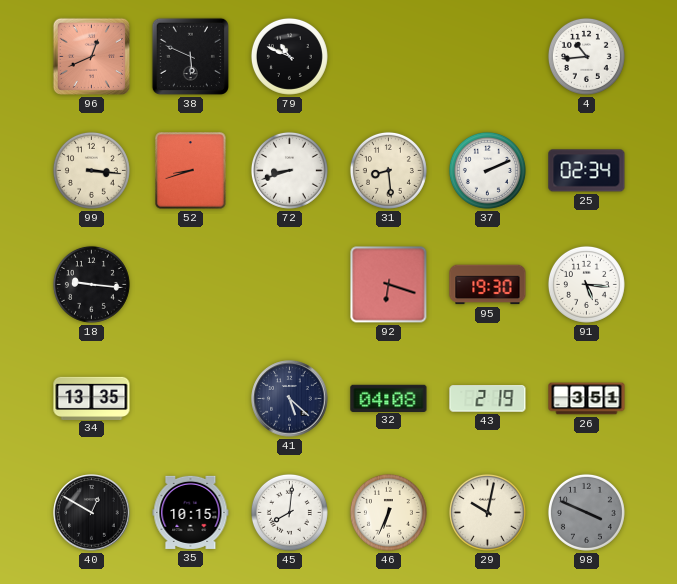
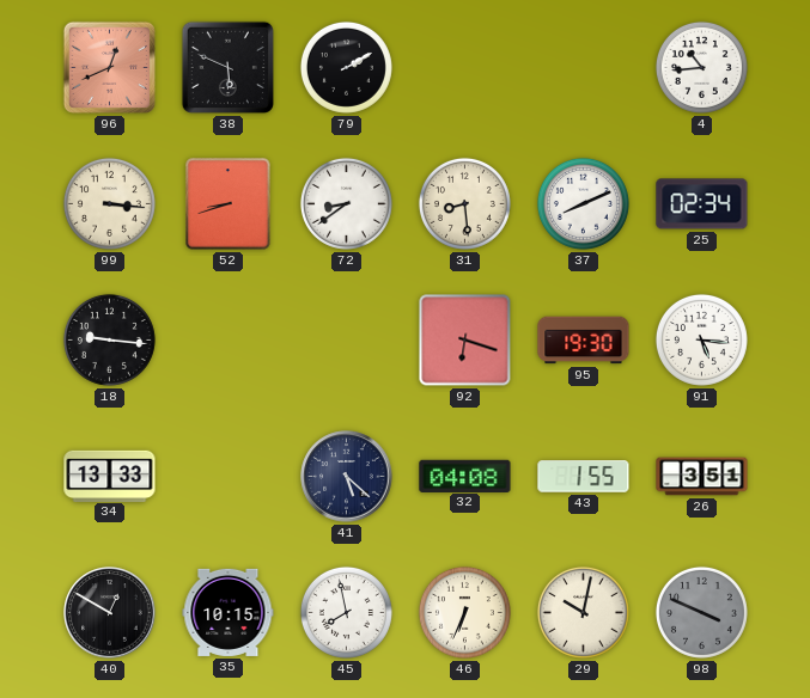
79: 10:49 -> 2:10
72: 8:42 -> 8:39
37: 2:11 -> 8:11
34: 13:35 -> 13:33
43: 2:19 -> 1:55
45: 8:01 -> 7:58
